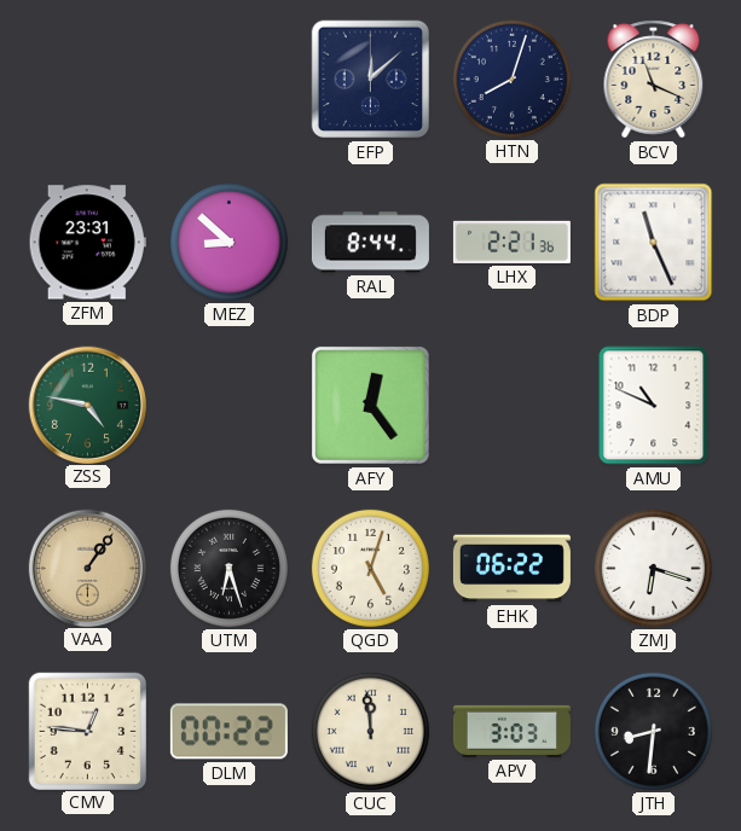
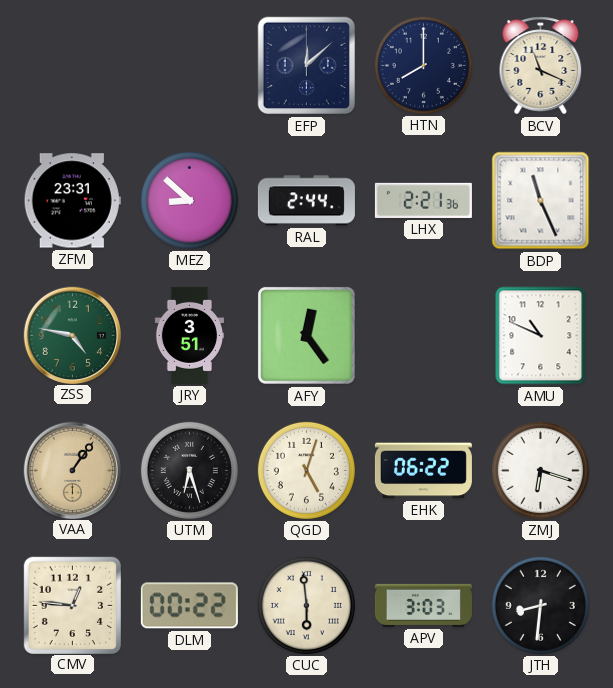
HTN: 8:03 -> 8:00
RAL: 8:44 -> 2:44
JRY: none -> 3:51
CUC: 11:59 -> 5:59
